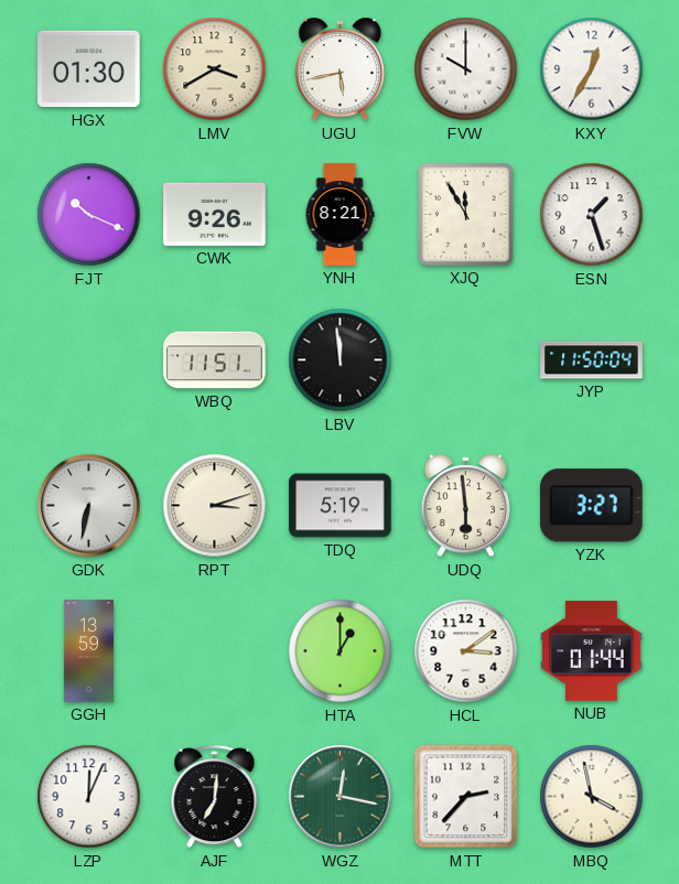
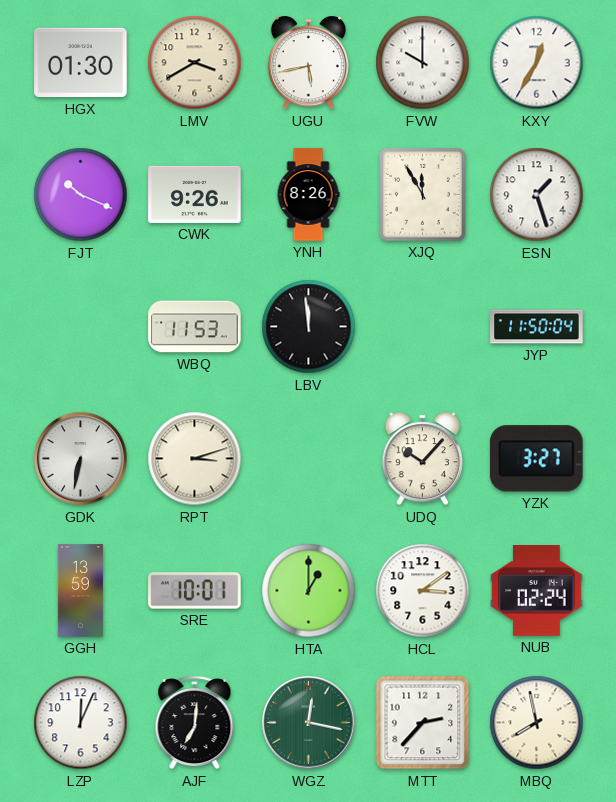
YNH: 8:21 -> 8:26
WBQ: 11:51 -> 11:53
TDQ: 5:19 -> none
UDQ: 5:59 -> 10:07
SRE: none -> 10:01
NUB: 01:44 -> 02:24
MBQ: 3:58 -> 7:58
